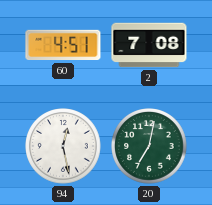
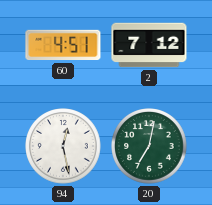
2: 7:08 -> 7:12
